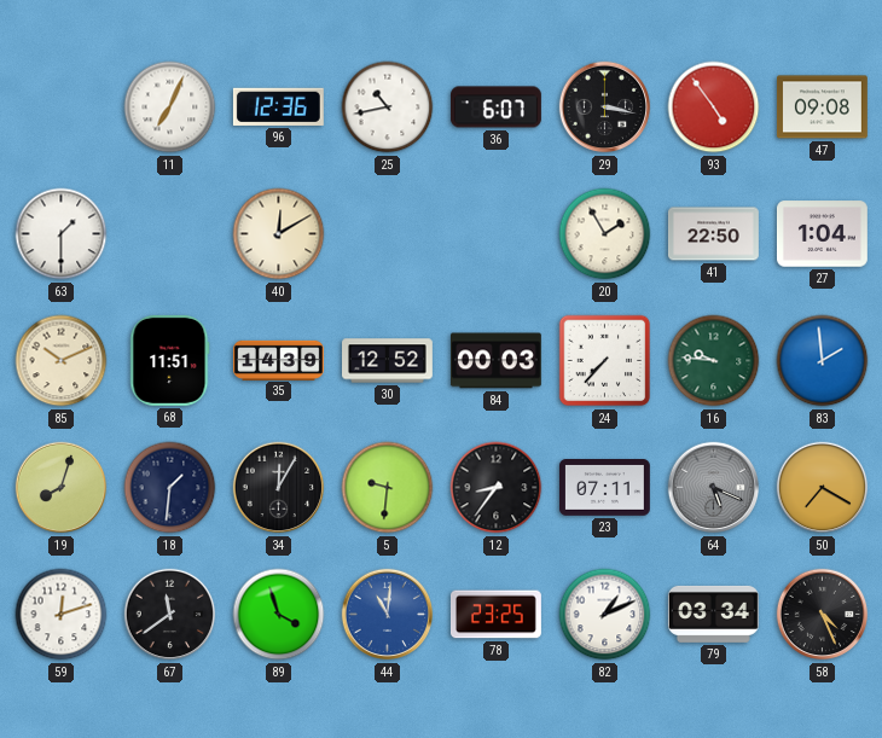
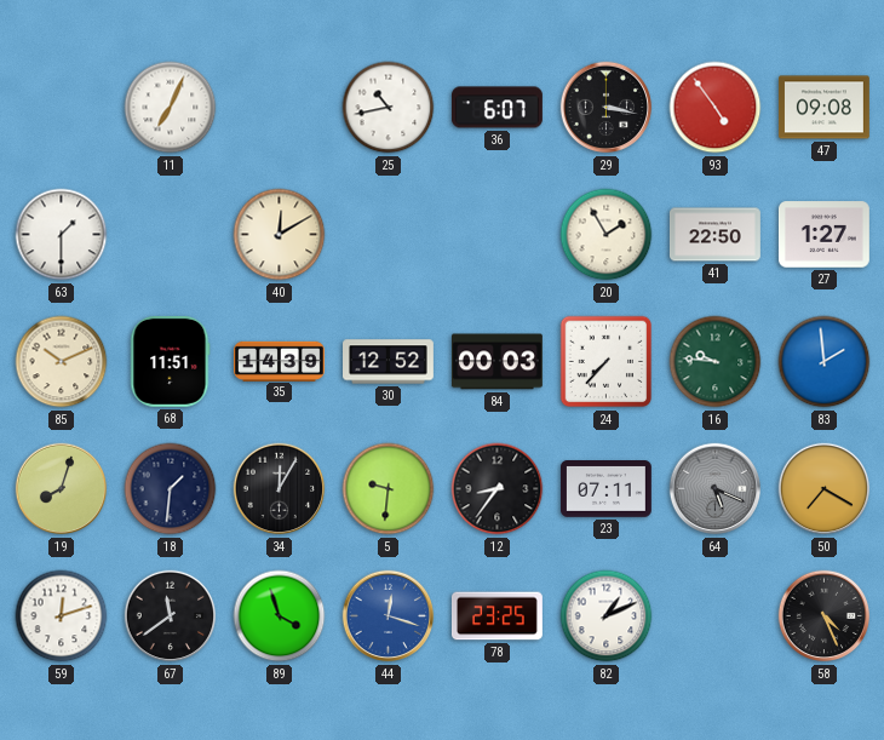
96: 12:36 -> none
27: 1:04 -> 1:27
44: 11:01 -> 12:18
79: 03:34 -> none
